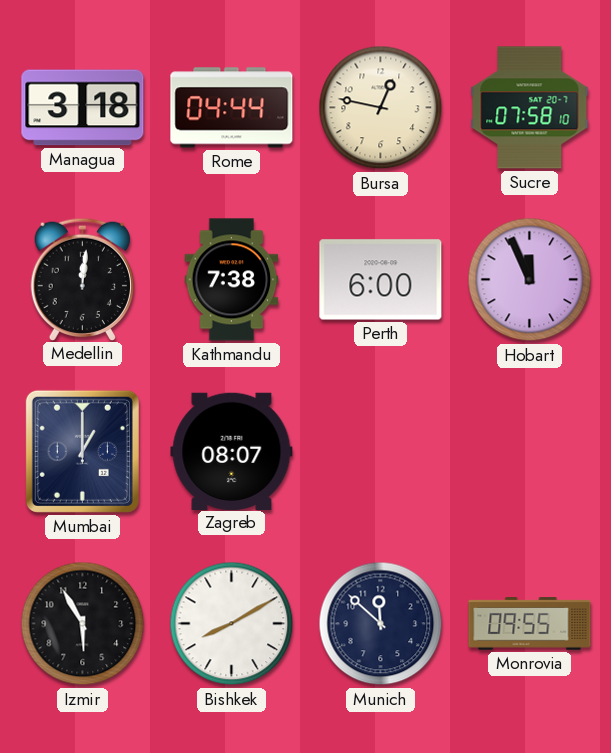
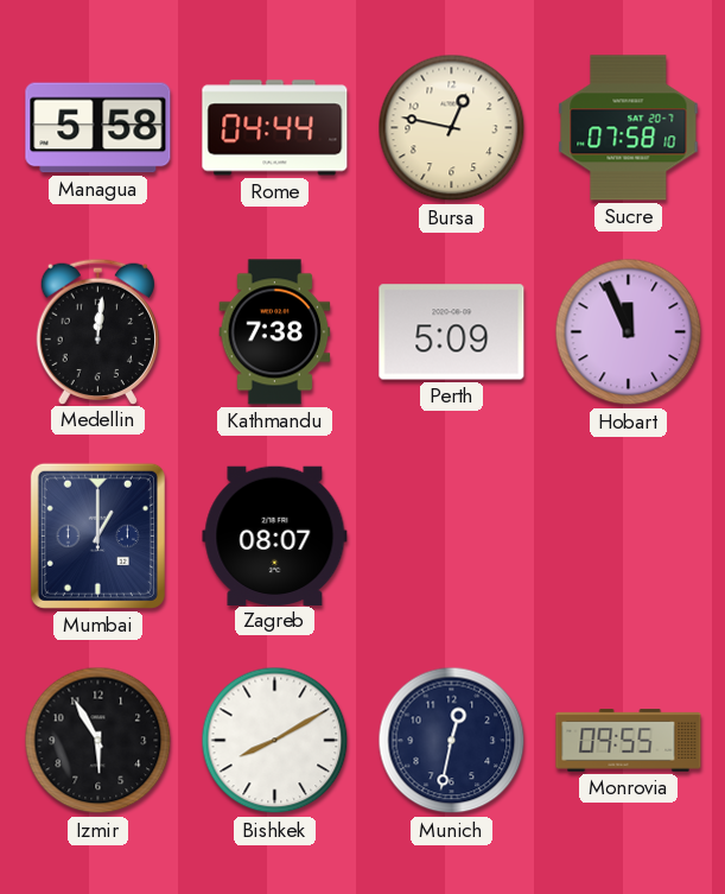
Managua: 3:18 -> 5:58
Perth: 6:00 -> 5:09
Munich: 11:52 -> 12:32
